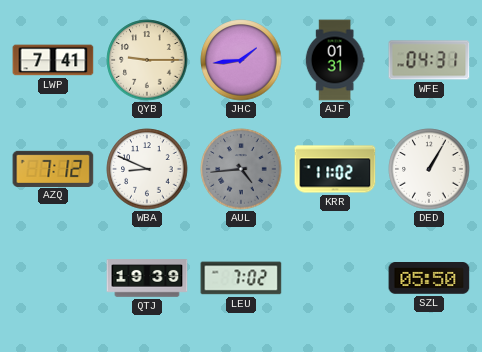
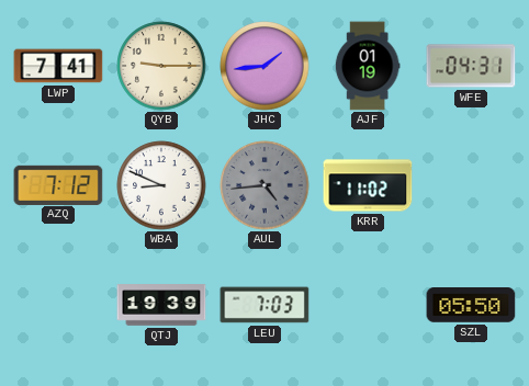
AJF: 01:31 -> 01:19
DED: 1:05 -> none
LEU: 7:02 -> 7:03
